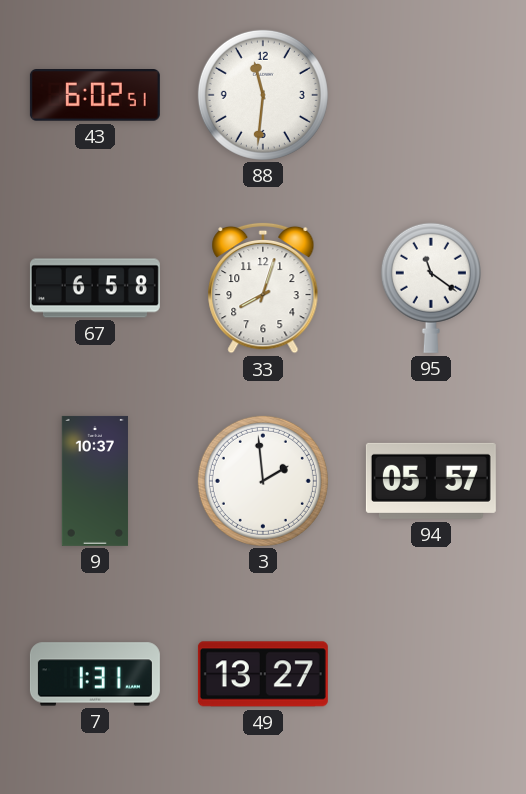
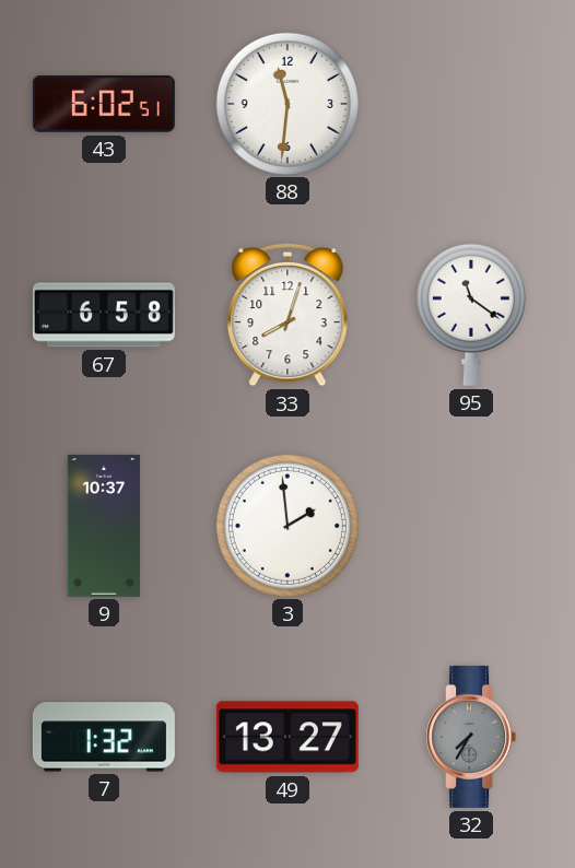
94: 05:57 -> none
7: 1:31 -> 1:32
32: none -> 7:35
